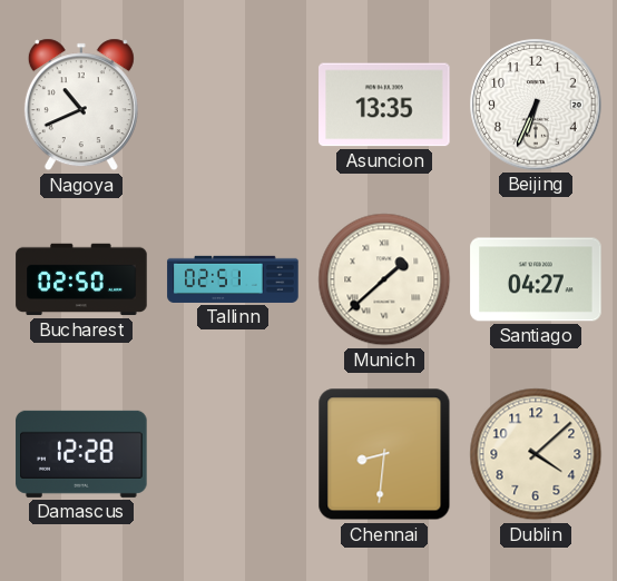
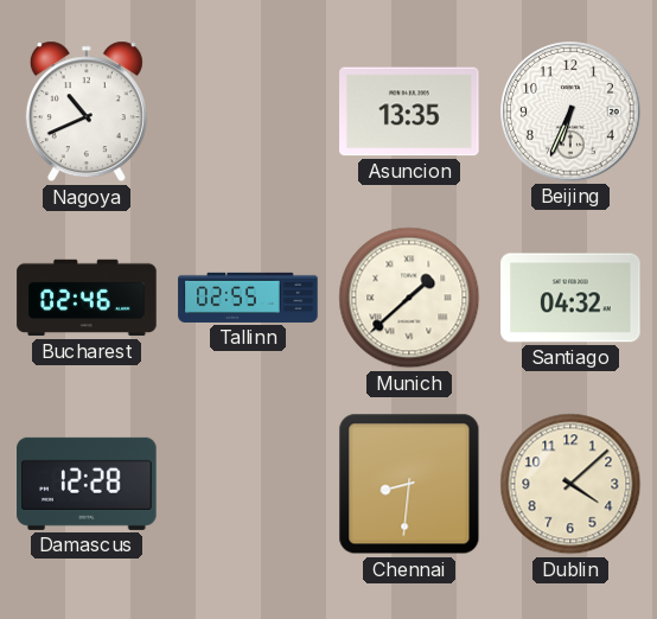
Bucharest: 02:50 -> 02:46
Tallinn: 02:51 -> 02:55
Santiago: 04:27 -> 04:32
